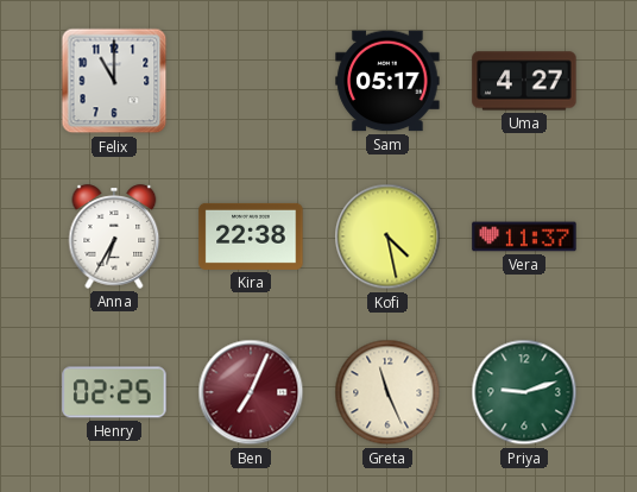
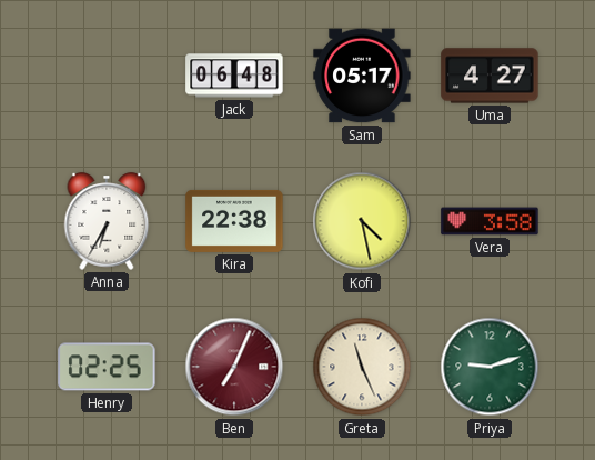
Felix: 11:00 -> none
Jack: none -> 06:48
Vera: 11:37 -> 3:58
